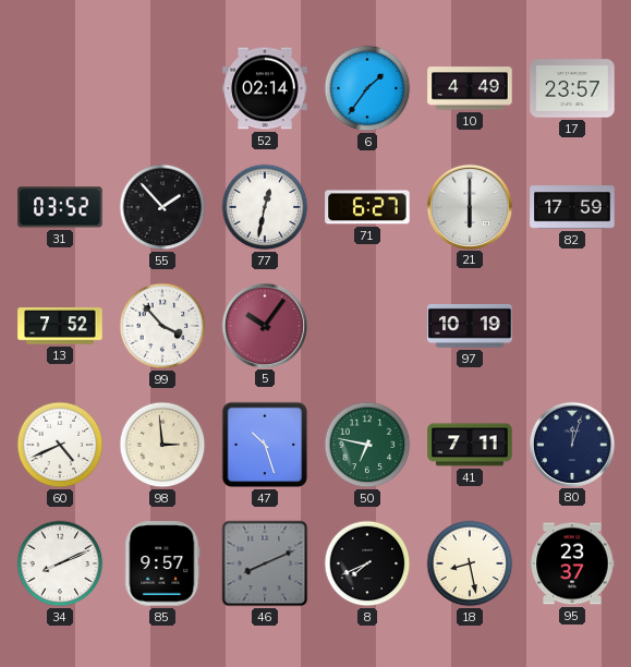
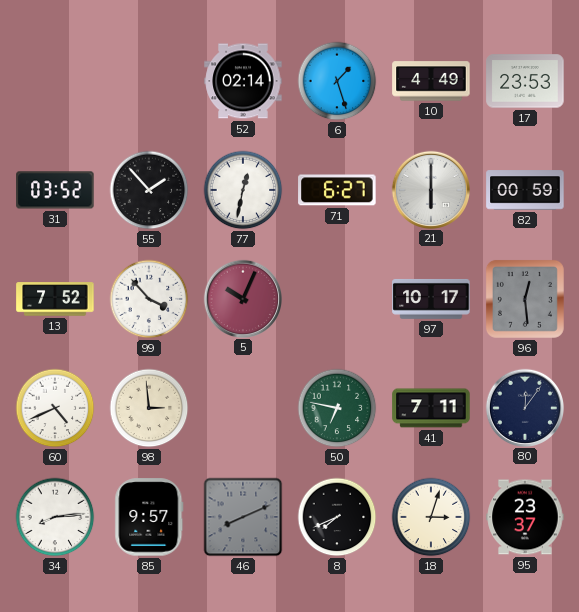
6: 1:36 -> 1:27
17: 23:57 -> 23:53
82: 17:59 -> 00:59
5: 10:06 -> 10:04
97: 10:19 -> 10:17
96: none -> 12:29
47: 10:27 -> none
80: 12:03 -> 12:06
34: 8:11 -> 8:14
18: 8:28 -> 3:03
